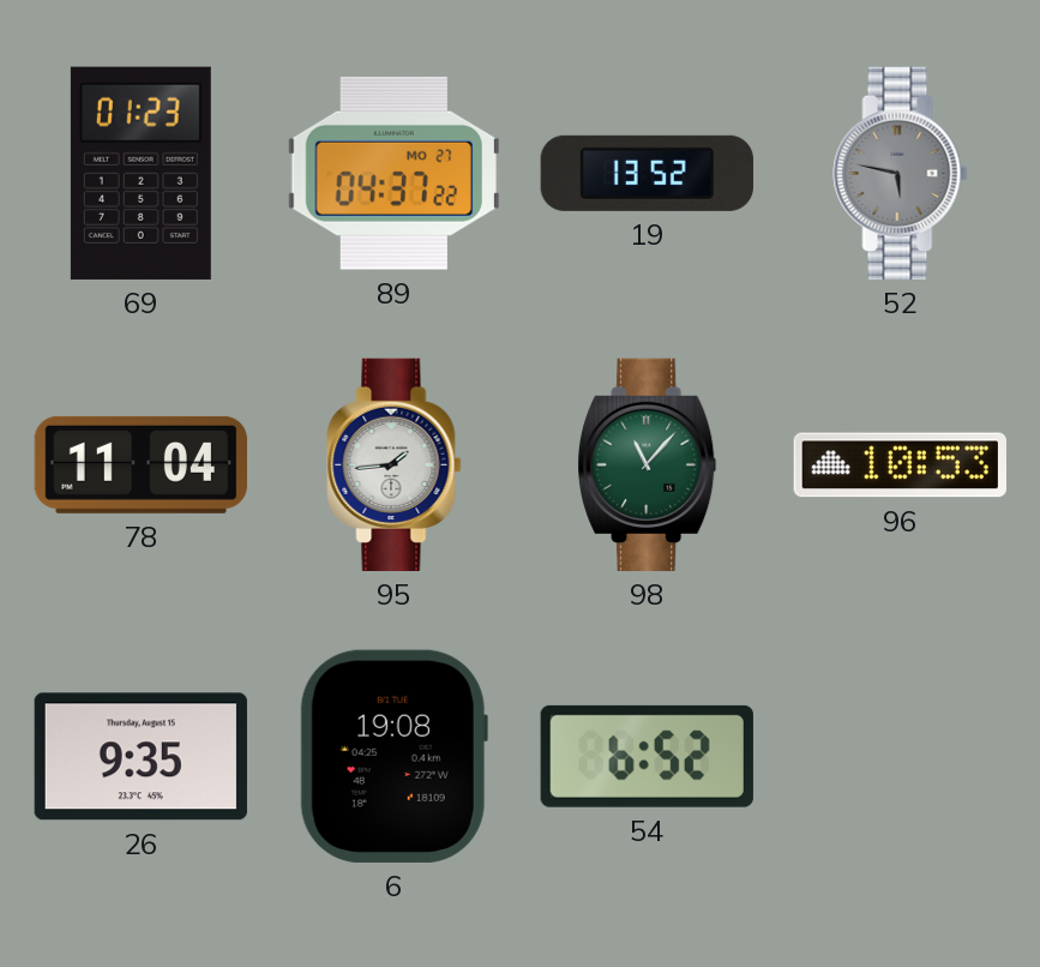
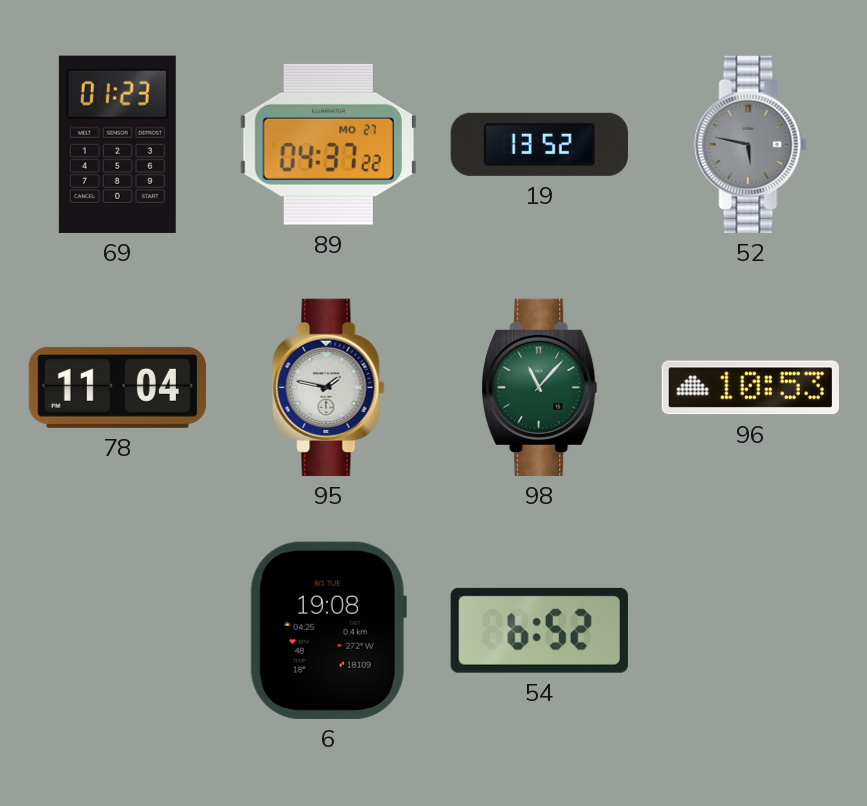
95: 1:44 -> 1:47
26: 9:35 -> none
